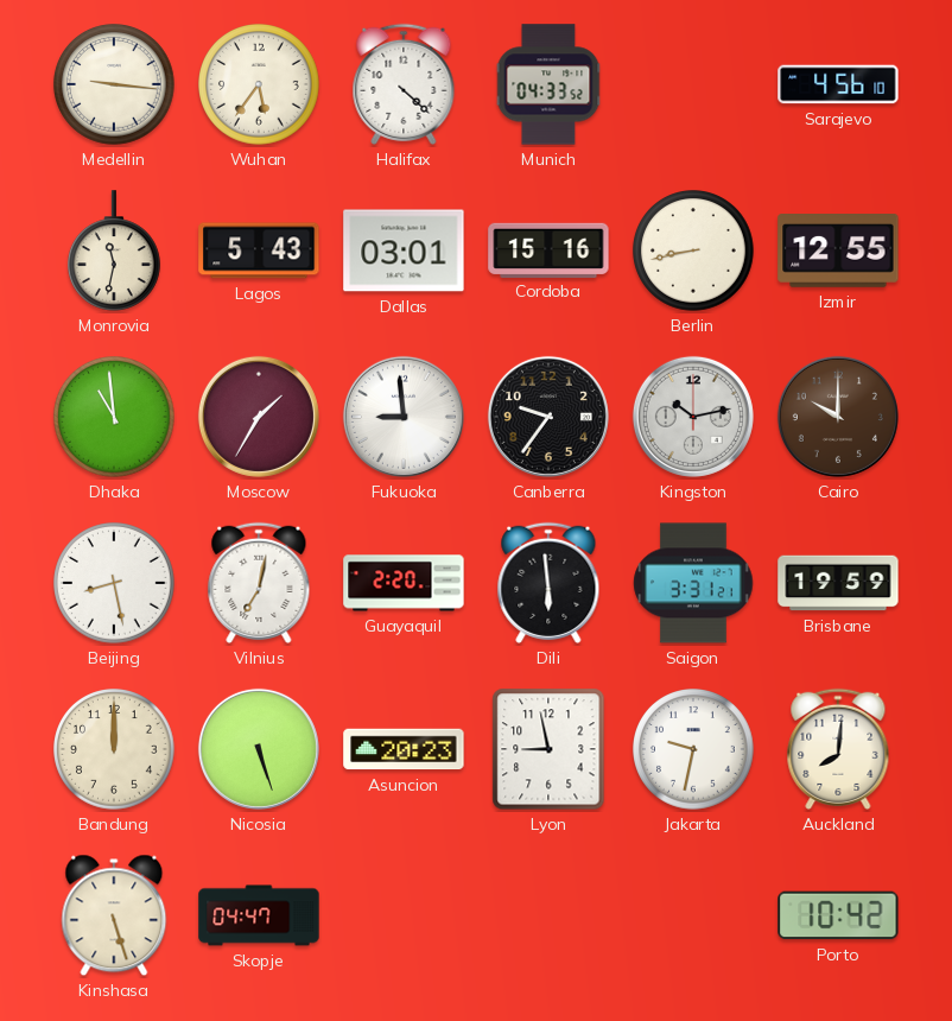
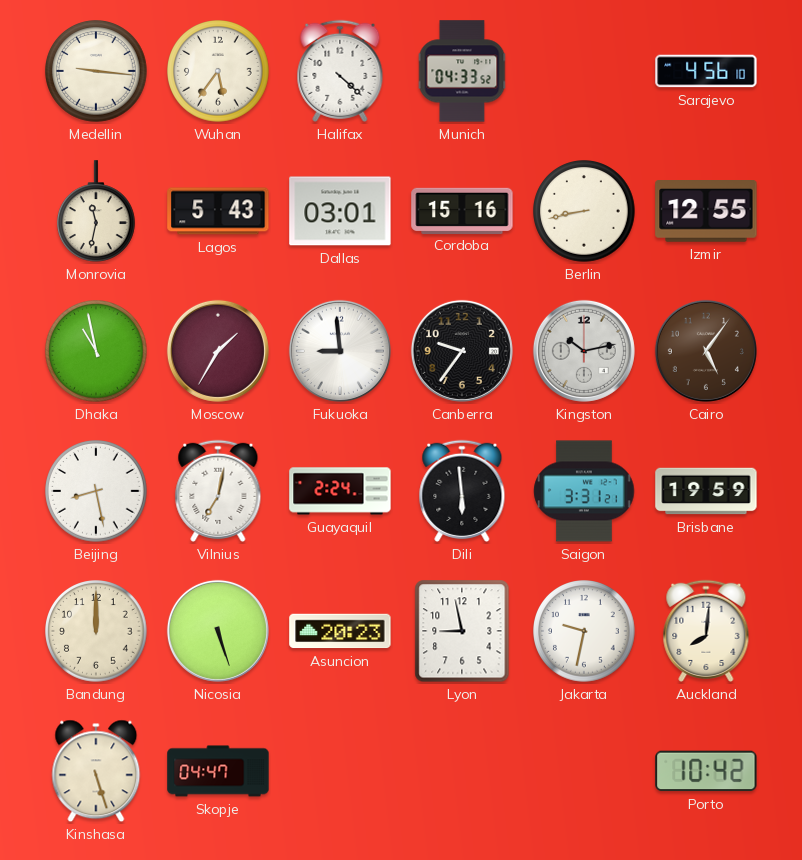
Dhaka: 10:59 -> 10:58
Cairo: 10:00 -> 5:06
Guayaquil: 2:20 -> 2:24
